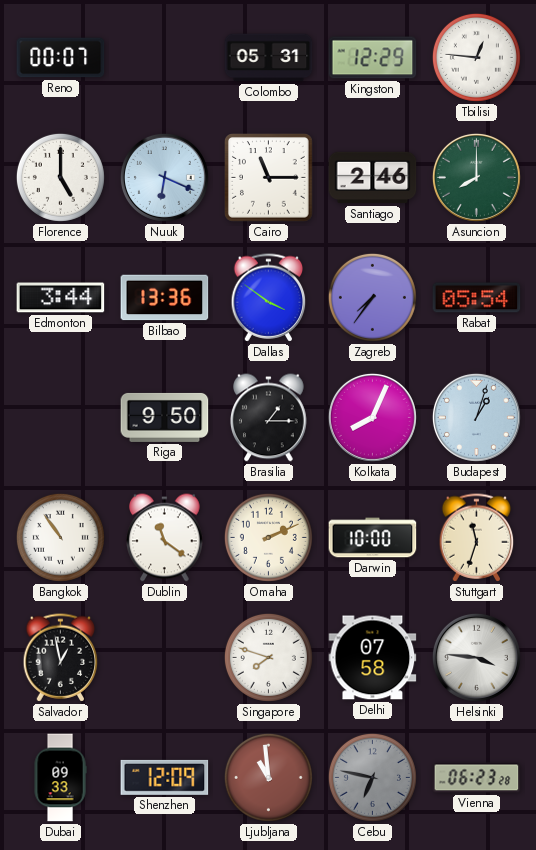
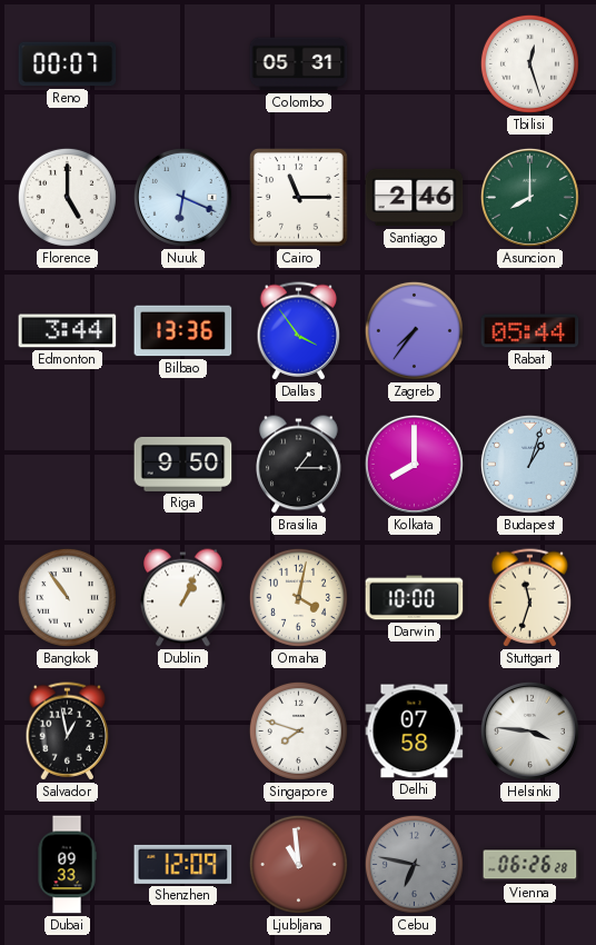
Kingston: 12:29 -> none
Tbilisi: 12:46 -> 12:27
Dallas: 3:51 -> 3:54
Rabat: 05:54 -> 05:44
Kolkata: 8:04 -> 8:00
Dublin: 11:21 -> 1:04
Omaha: 2:11 -> 4:02
Vienna: 06:23 -> 06:26
